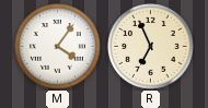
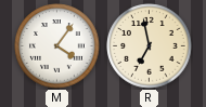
R: 6:56 -> 6:58
